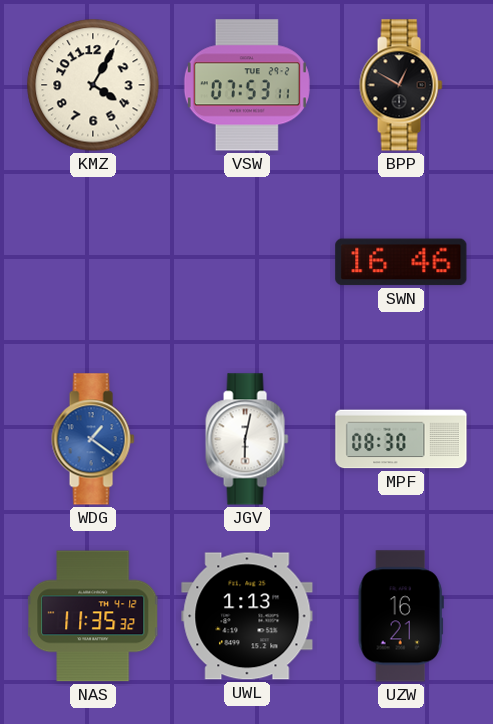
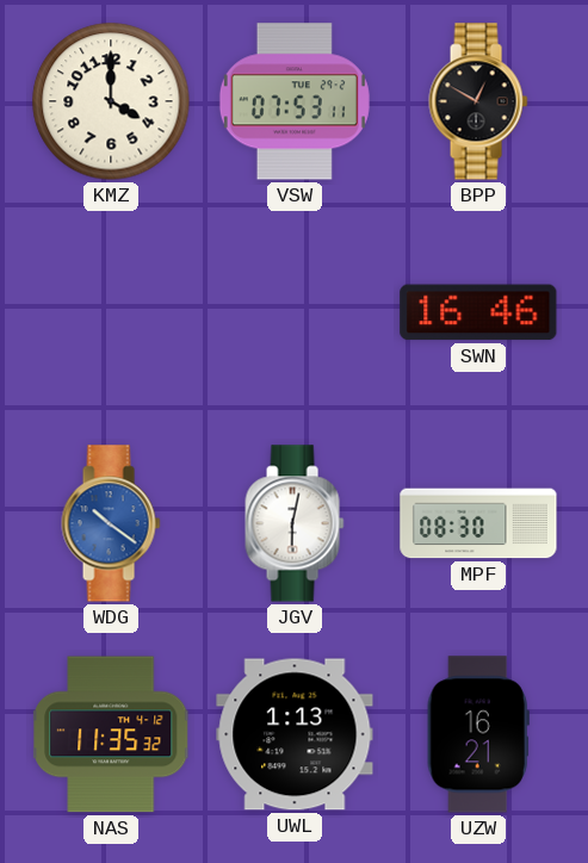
KMZ: 4:05 -> 4:00
WDG: 1:21 -> 10:21
